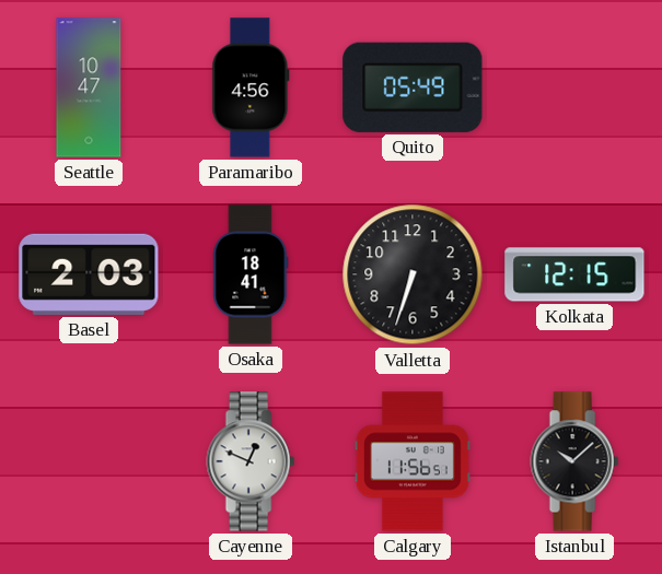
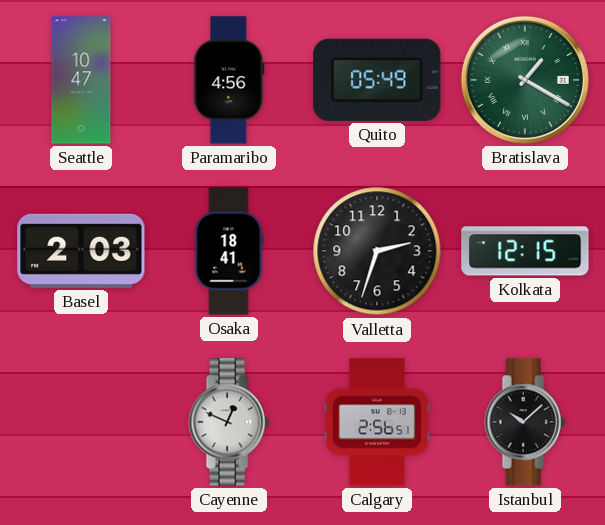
Bratislava: none -> 1:20
Valletta: 6:33 -> 2:33
Calgary: 11:56 -> 2:56
